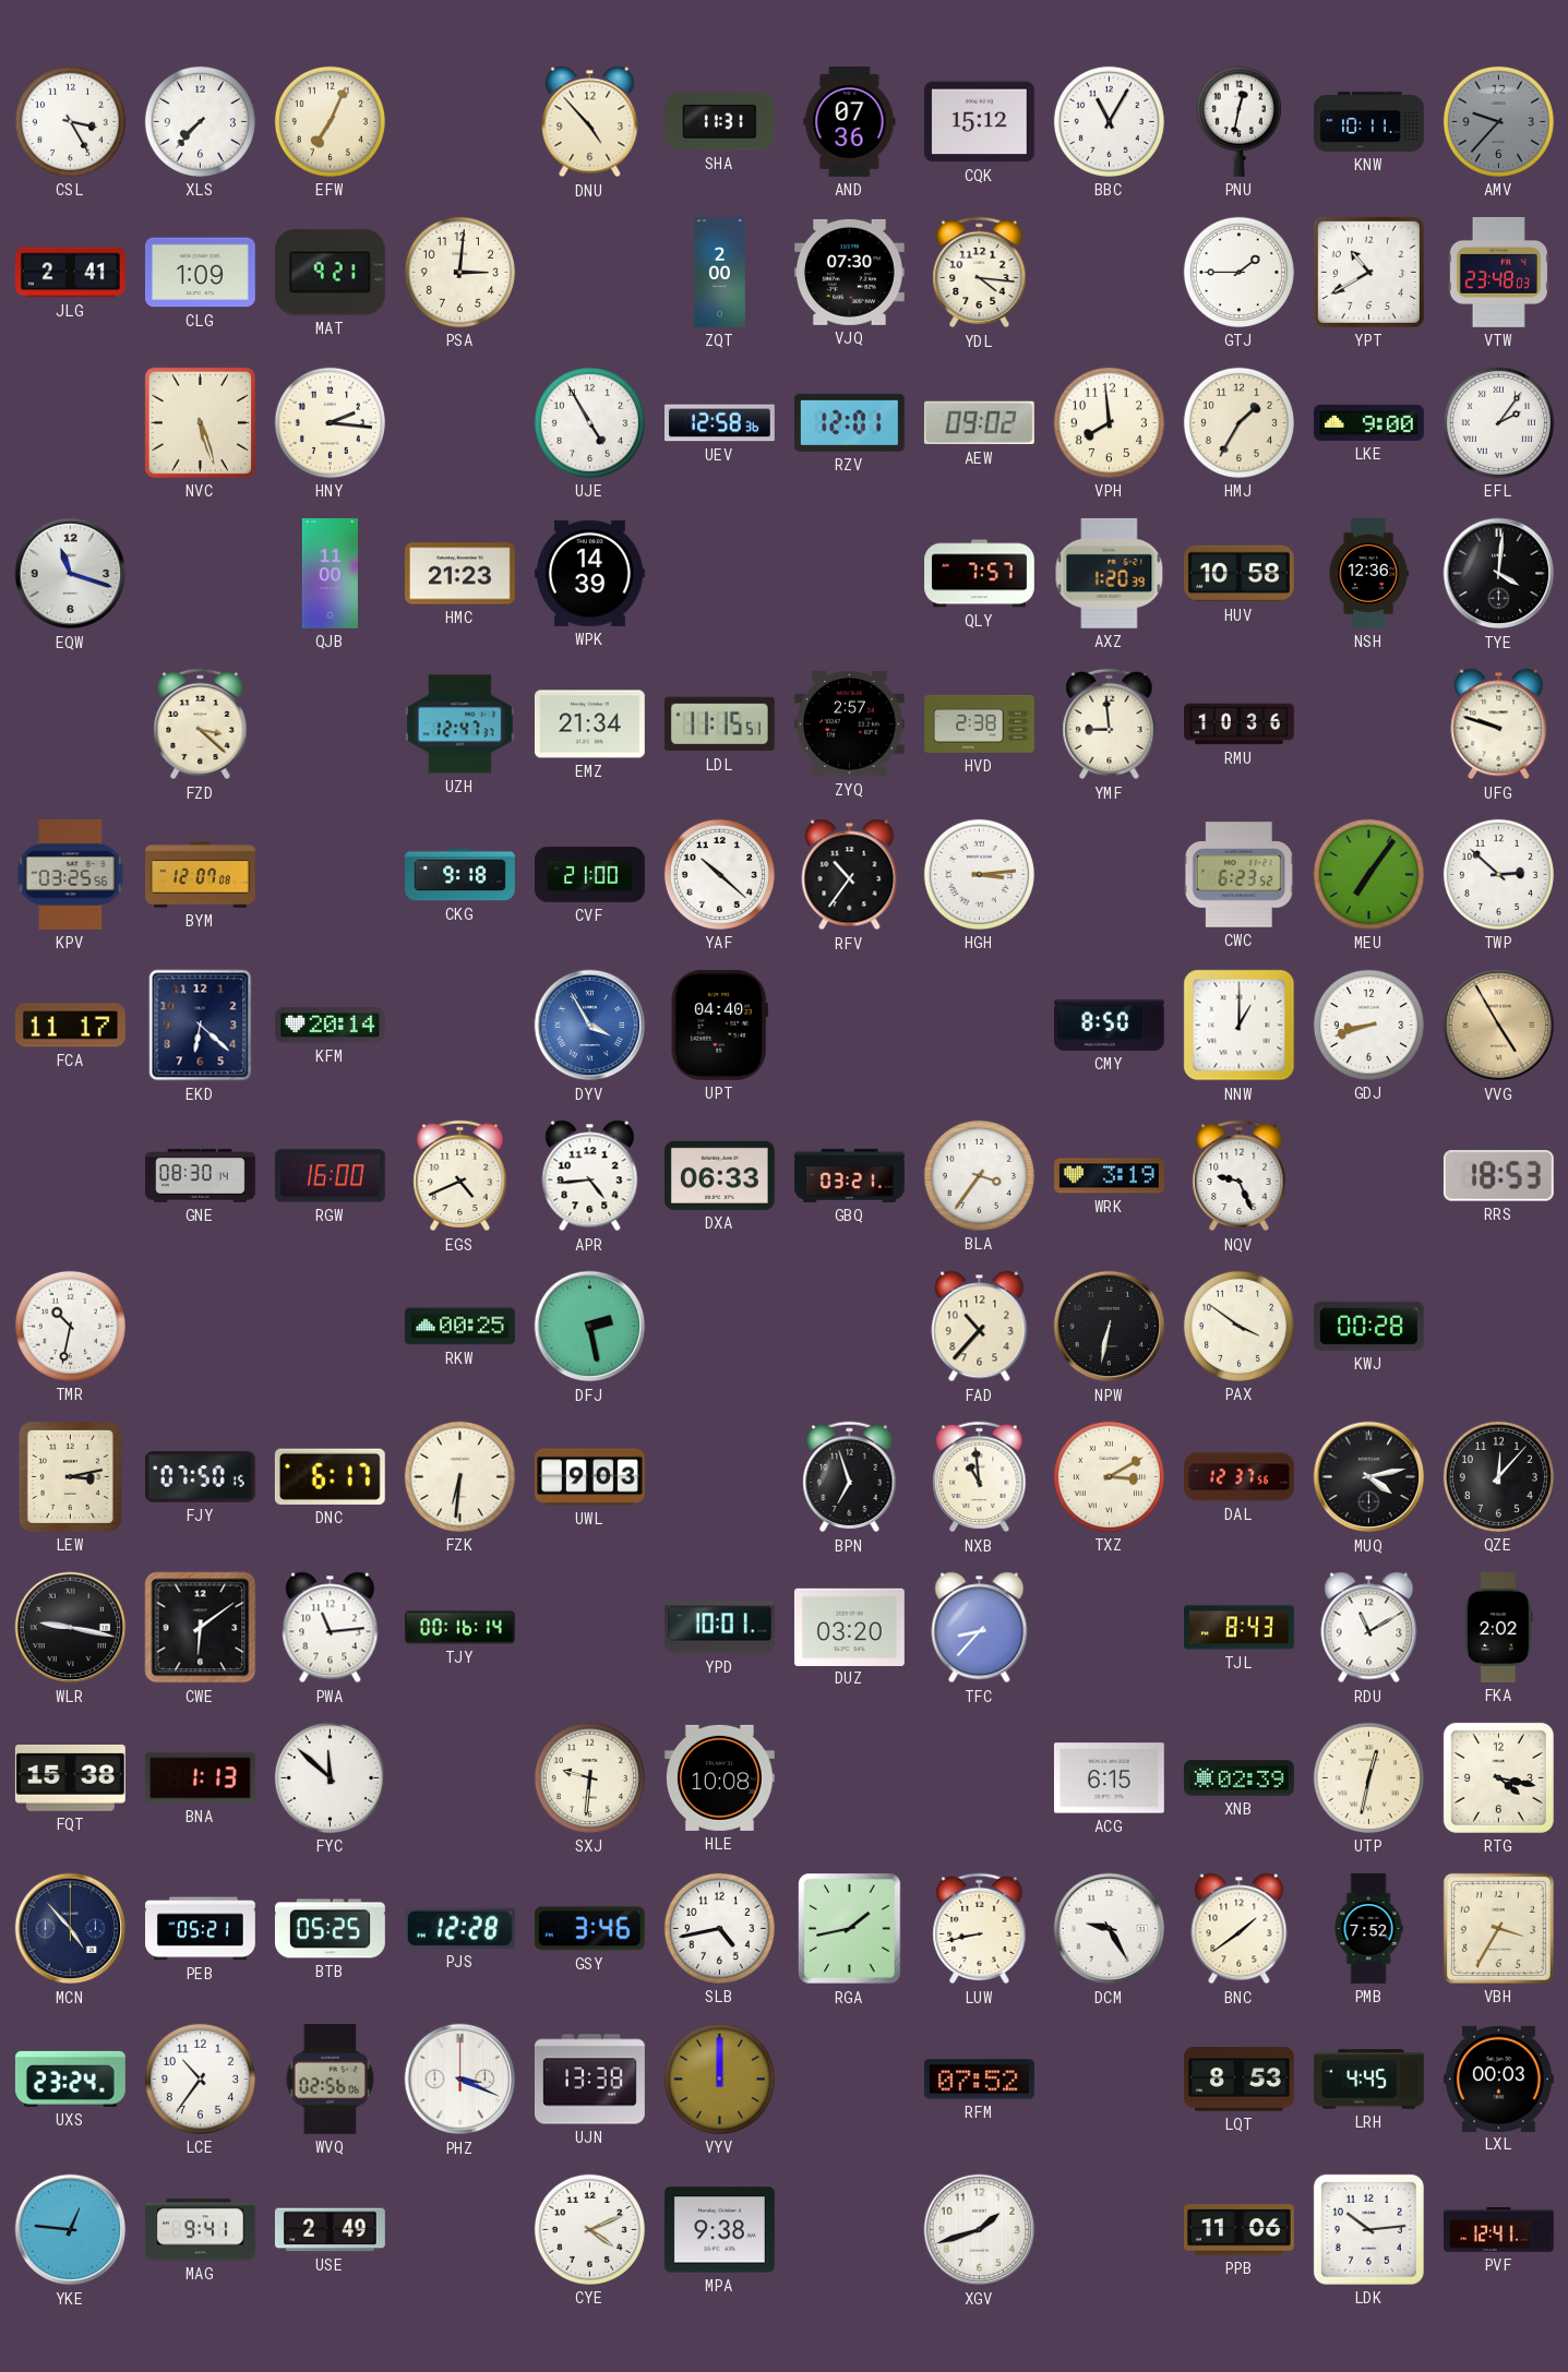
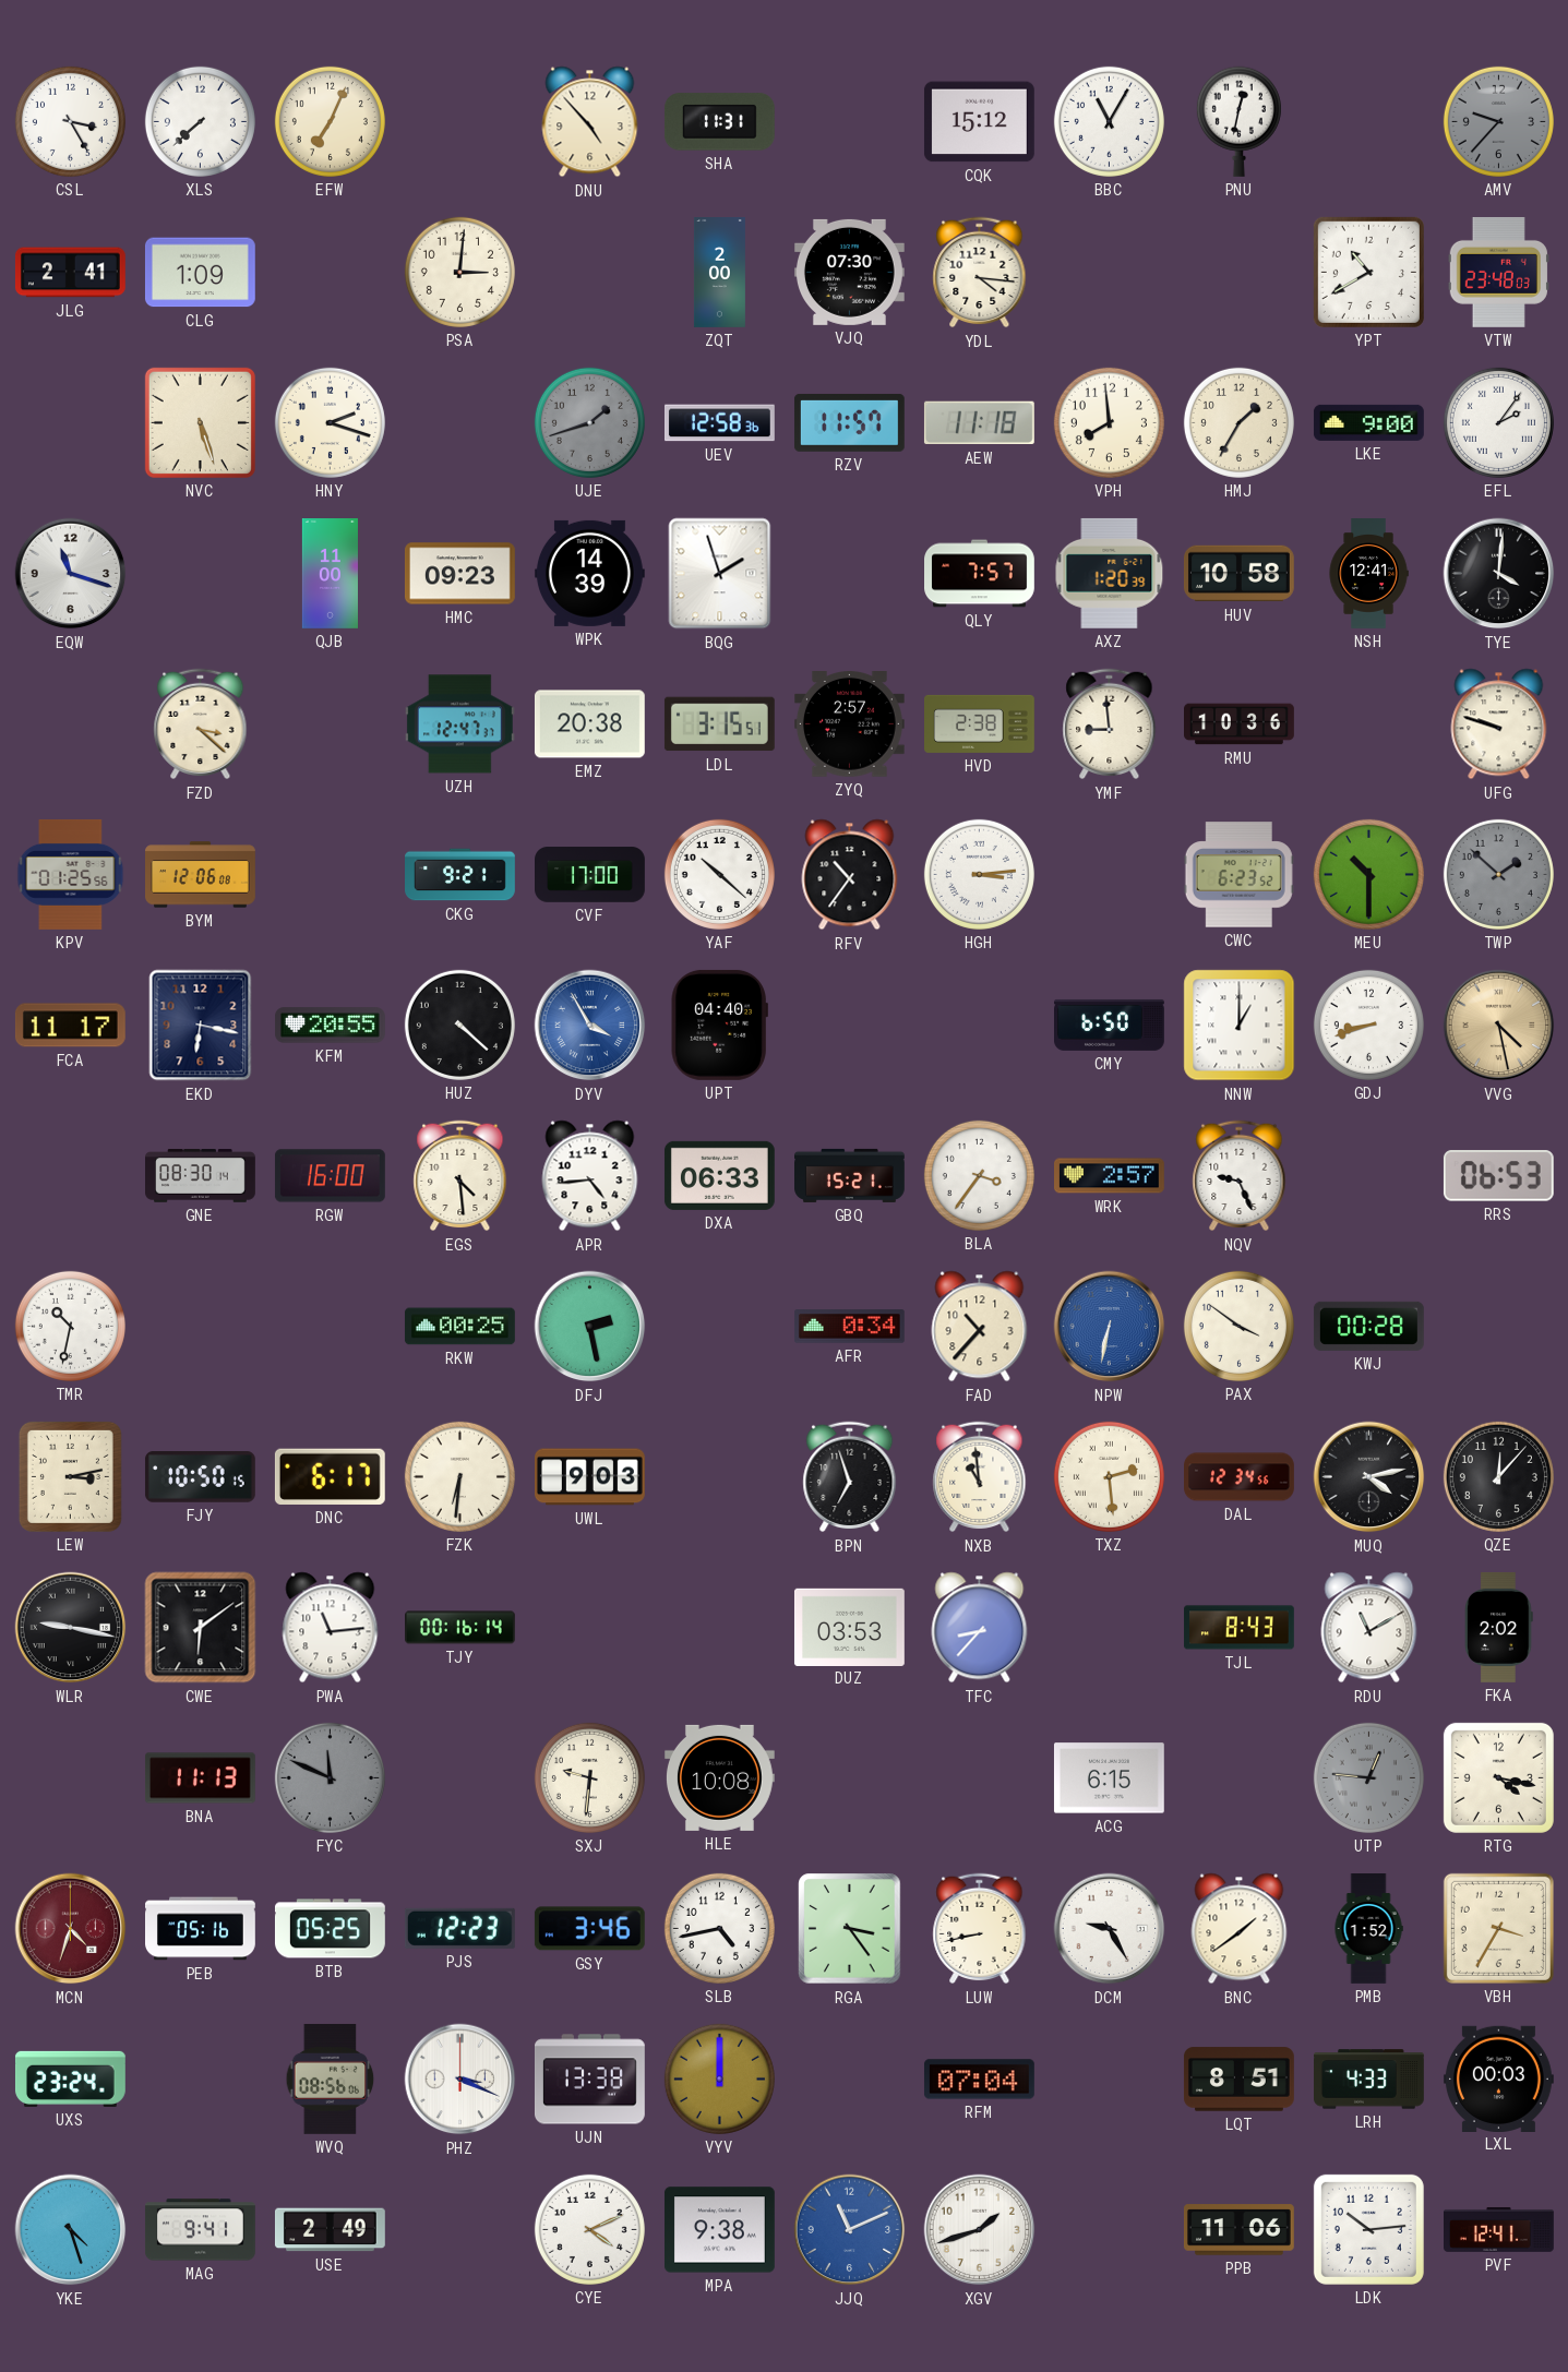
XLS: 7:37 -> 7:38
AND: 07:36 -> none
KNW: 10:11 -> none
MAT: 9:21 -> none
GTJ: 1:45 -> none
HNY: 2:16 -> 2:18
UJE: 4:55 -> 1:42
UJE dial: white -> grey
RZV: 12:01 -> 11:57
AEW: 09:02 -> 11:18
HMC: 21:23 -> 09:23
BQG: none -> 1:57
NSH: 12:36 -> 12:41
EMZ: 21:34 -> 20:38
LDL: 11:15 -> 3:15
KPV: 03:25 -> 01:25
BYM: 12:07 -> 12:06
CKG: 9:18 -> 9:21
CVF: 21:00 -> 17:00
MEU: 7:06 -> 10:30
TWP: 2:52 -> 1:52
TWP dial: white -> grey
EKD: 6:22 -> 6:17
KFM: 20:14 -> 20:55
HUZ: none -> 4:22
CMY: 8:50 -> 6:50
VVG: 4:55 -> 4:28
EGS: 4:41 -> 4:29
GBQ: 03:21 -> 15:21
WRK: 3:19 -> 2:57
RRS: 18:53 -> 06:53
AFR: none -> 0:34
NPW dial: black -> blue
FJY: 07:50 -> 10:50
TXZ: 3:10 -> 2:29
DAL: 12:37 -> 12:34
YPD: 10:01 -> none
DUZ: 03:20 -> 03:53
FQT: 15:38 -> none
BNA: 1:13 -> 11:13
FYC: 11:52 -> 11:49
FYC dial: white -> grey
XNB: 02:39 -> none
UTP: 12:32 -> 12:46
UTP dial: cream -> grey
MCN: 4:53 -> 4:33
MCN dial: navy -> burgundy
PEB: 05:21 -> 05:16
PJS: 12:28 -> 12:23
RGA: 1:43 -> 3:24
PMB: 7:52 -> 1:52
LCE: 10:36 -> none
WVQ: 02:56 -> 08:56
RFM: 07:52 -> 07:04
LQT: 8:53 -> 8:51
LRH: 4:45 -> 4:33
YKE: 12:46 -> 4:27
JJQ: none -> 11:11
